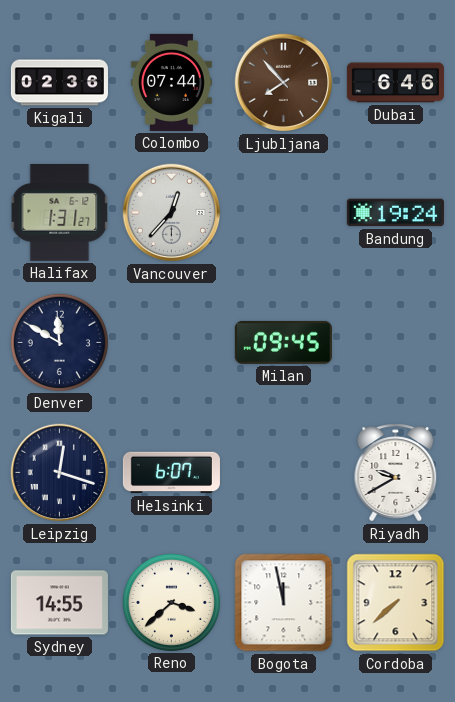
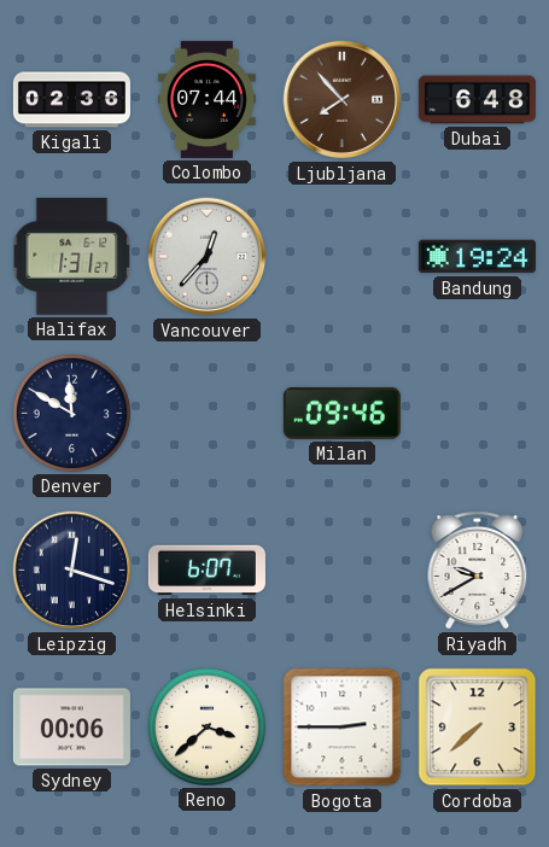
Dubai: 6:46 -> 6:48
Milan: 09:45 -> 09:46
Sydney: 14:55 -> 00:06
Bogota: 11:58 -> 2:45
